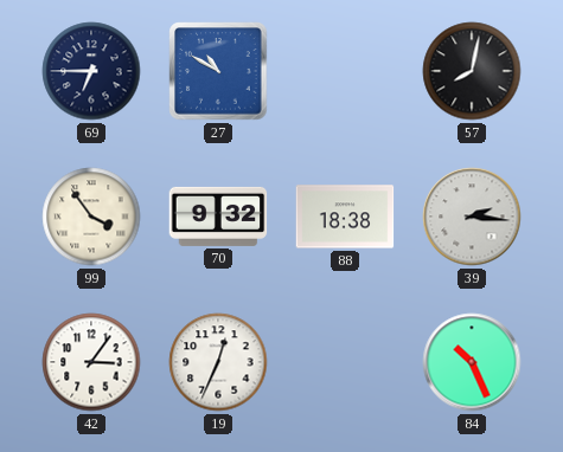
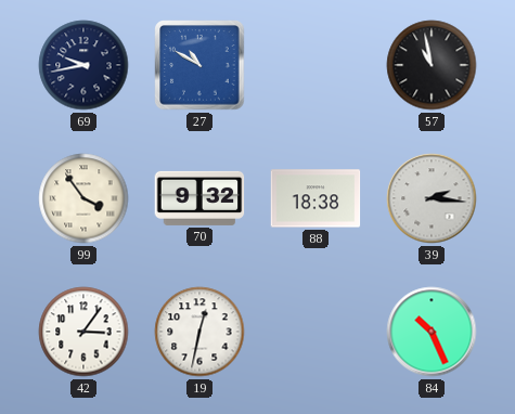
69: 6:45 -> 9:43
57: 8:02 -> 10:58
19: 12:34 -> 12:32
